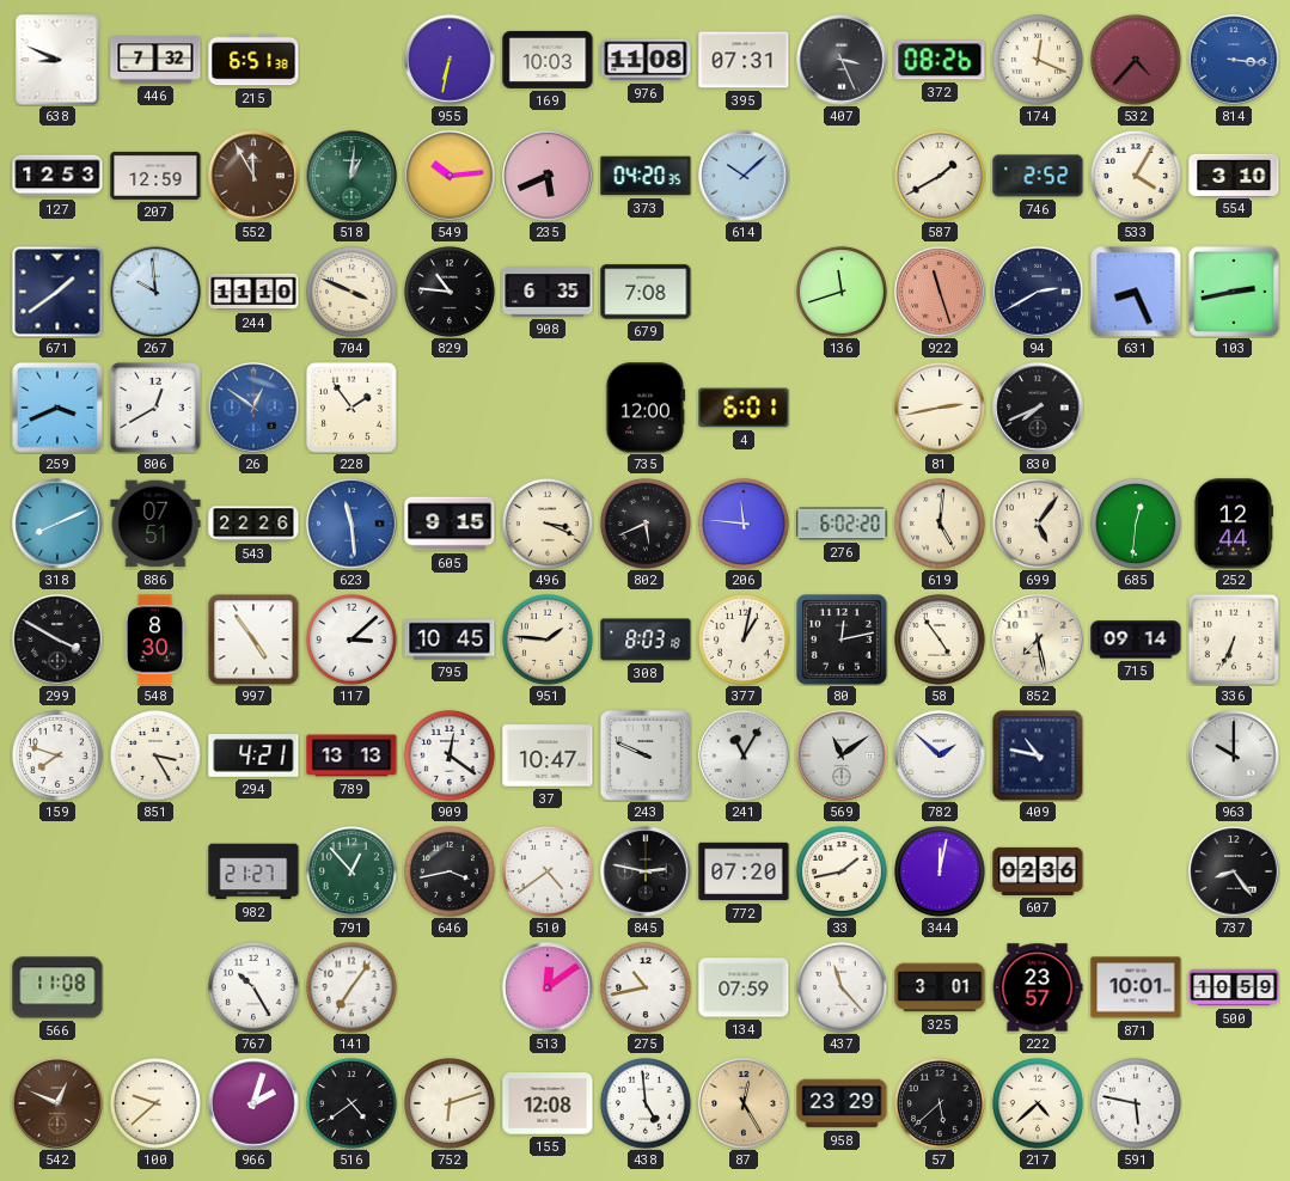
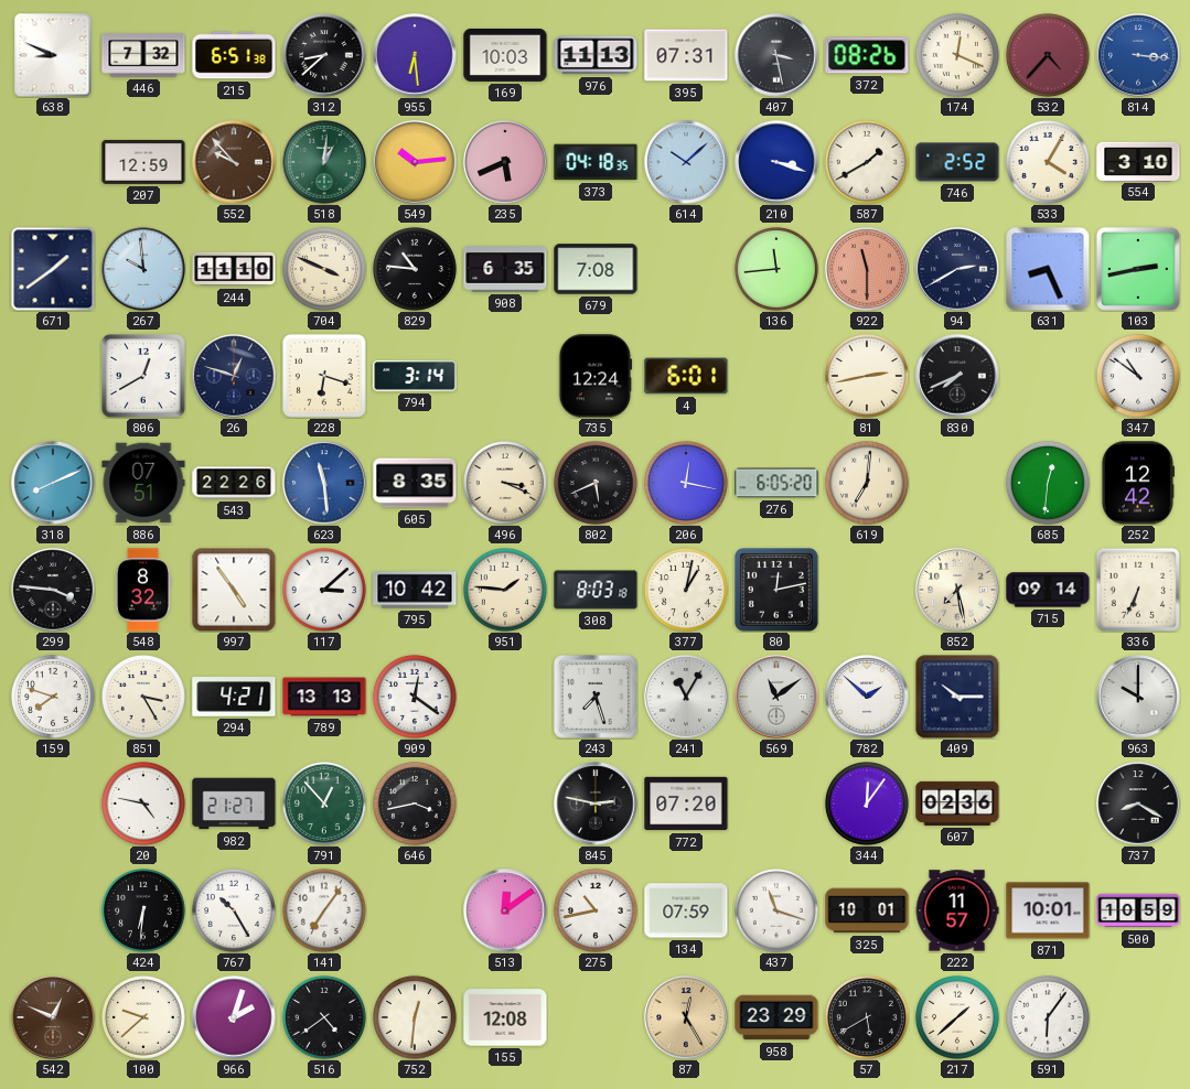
312: none -> 8:38
955: 6:32 -> 6:29
976: 11:08 -> 11:13
407: 3:26 -> 3:28
127: 12:53 -> none
552: 11:55 -> 9:53
373: 04:20 -> 04:18
210: none -> 3:18
136: 11:42 -> 11:44
922: 11:27 -> 11:30
259: 3:41 -> none
26: 12:51 -> 12:48
26 dial: blue -> navy
228: 1:54 -> 6:18
794: none -> 3:14
735: 12:00 -> 12:24
347: none -> 10:51
605: 9:15 -> 8:35
206: 11:46 -> 12:17
276: 6:02 -> 6:05
619: 5:01 -> 7:01
699: 5:06 -> none
252: 12:44 -> 12:42
299: 3:50 -> 3:46
548: 8:30 -> 8:32
795: 10:45 -> 10:42
58: 4:54 -> none
37: 10:47 -> none
243: 9:49 -> 7:27
409: 10:47 -> 10:15
20: none -> 4:47
510: 4:39 -> none
33: 1:43 -> none
344: 12:02 -> 12:06
737: 8:24 -> 8:20
566: 11:08 -> none
424: none -> 6:31
437: 11:23 -> 11:18
325: 3:01 -> 10:01
222: 23:57 -> 11:57
752: 6:12 -> 12:31
438: 4:59 -> none
57: 5:38 -> 5:40
217: 4:38 -> 1:38
591: 5:47 -> 6:06
